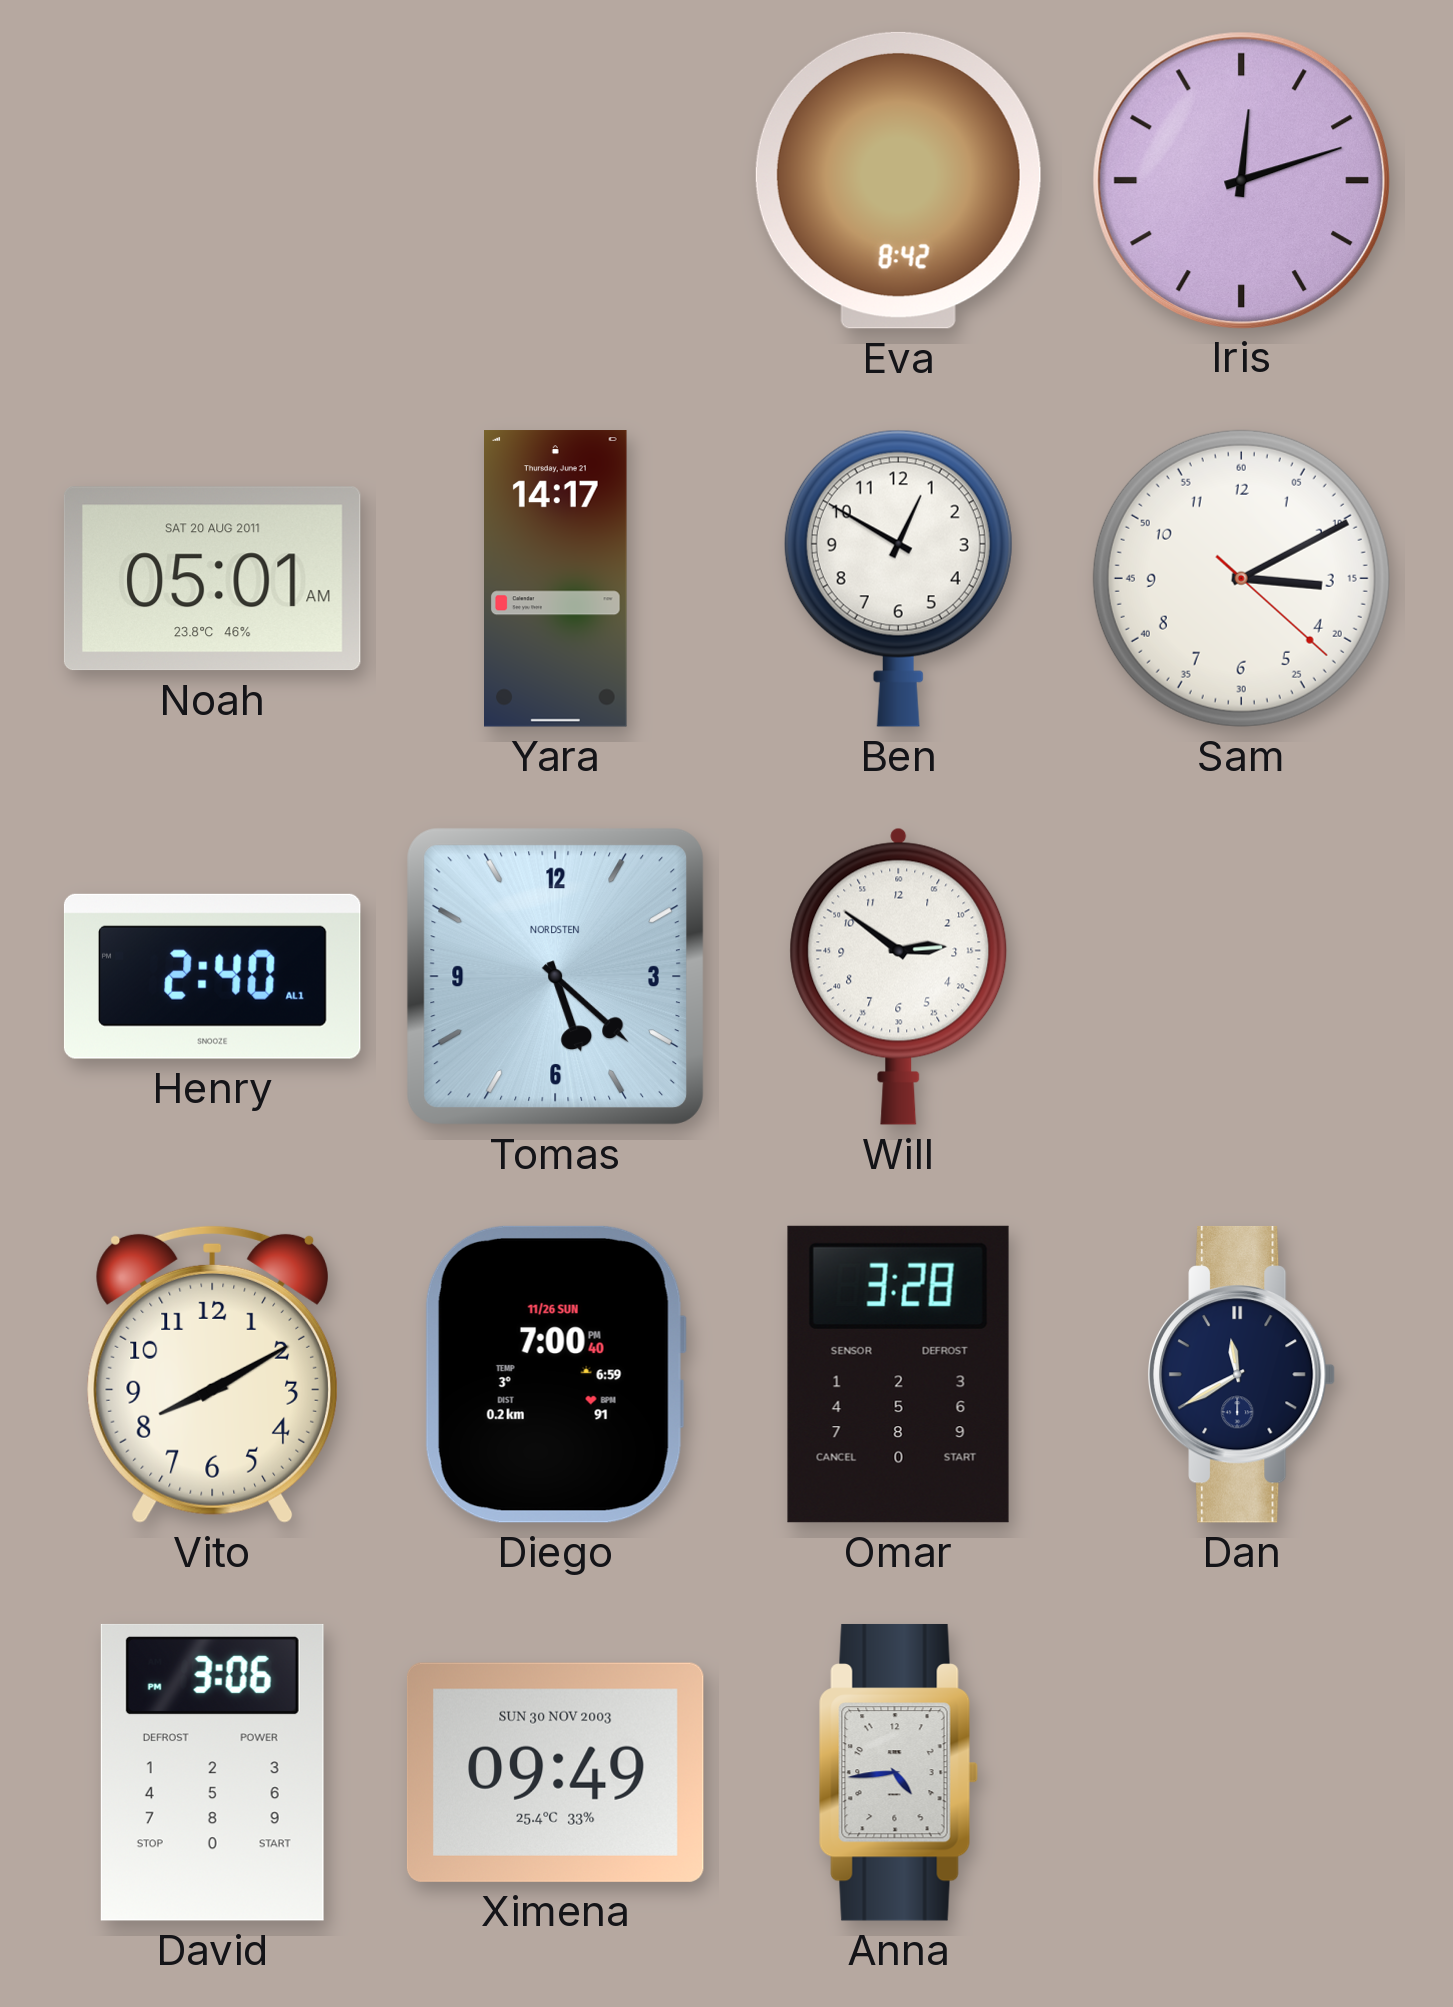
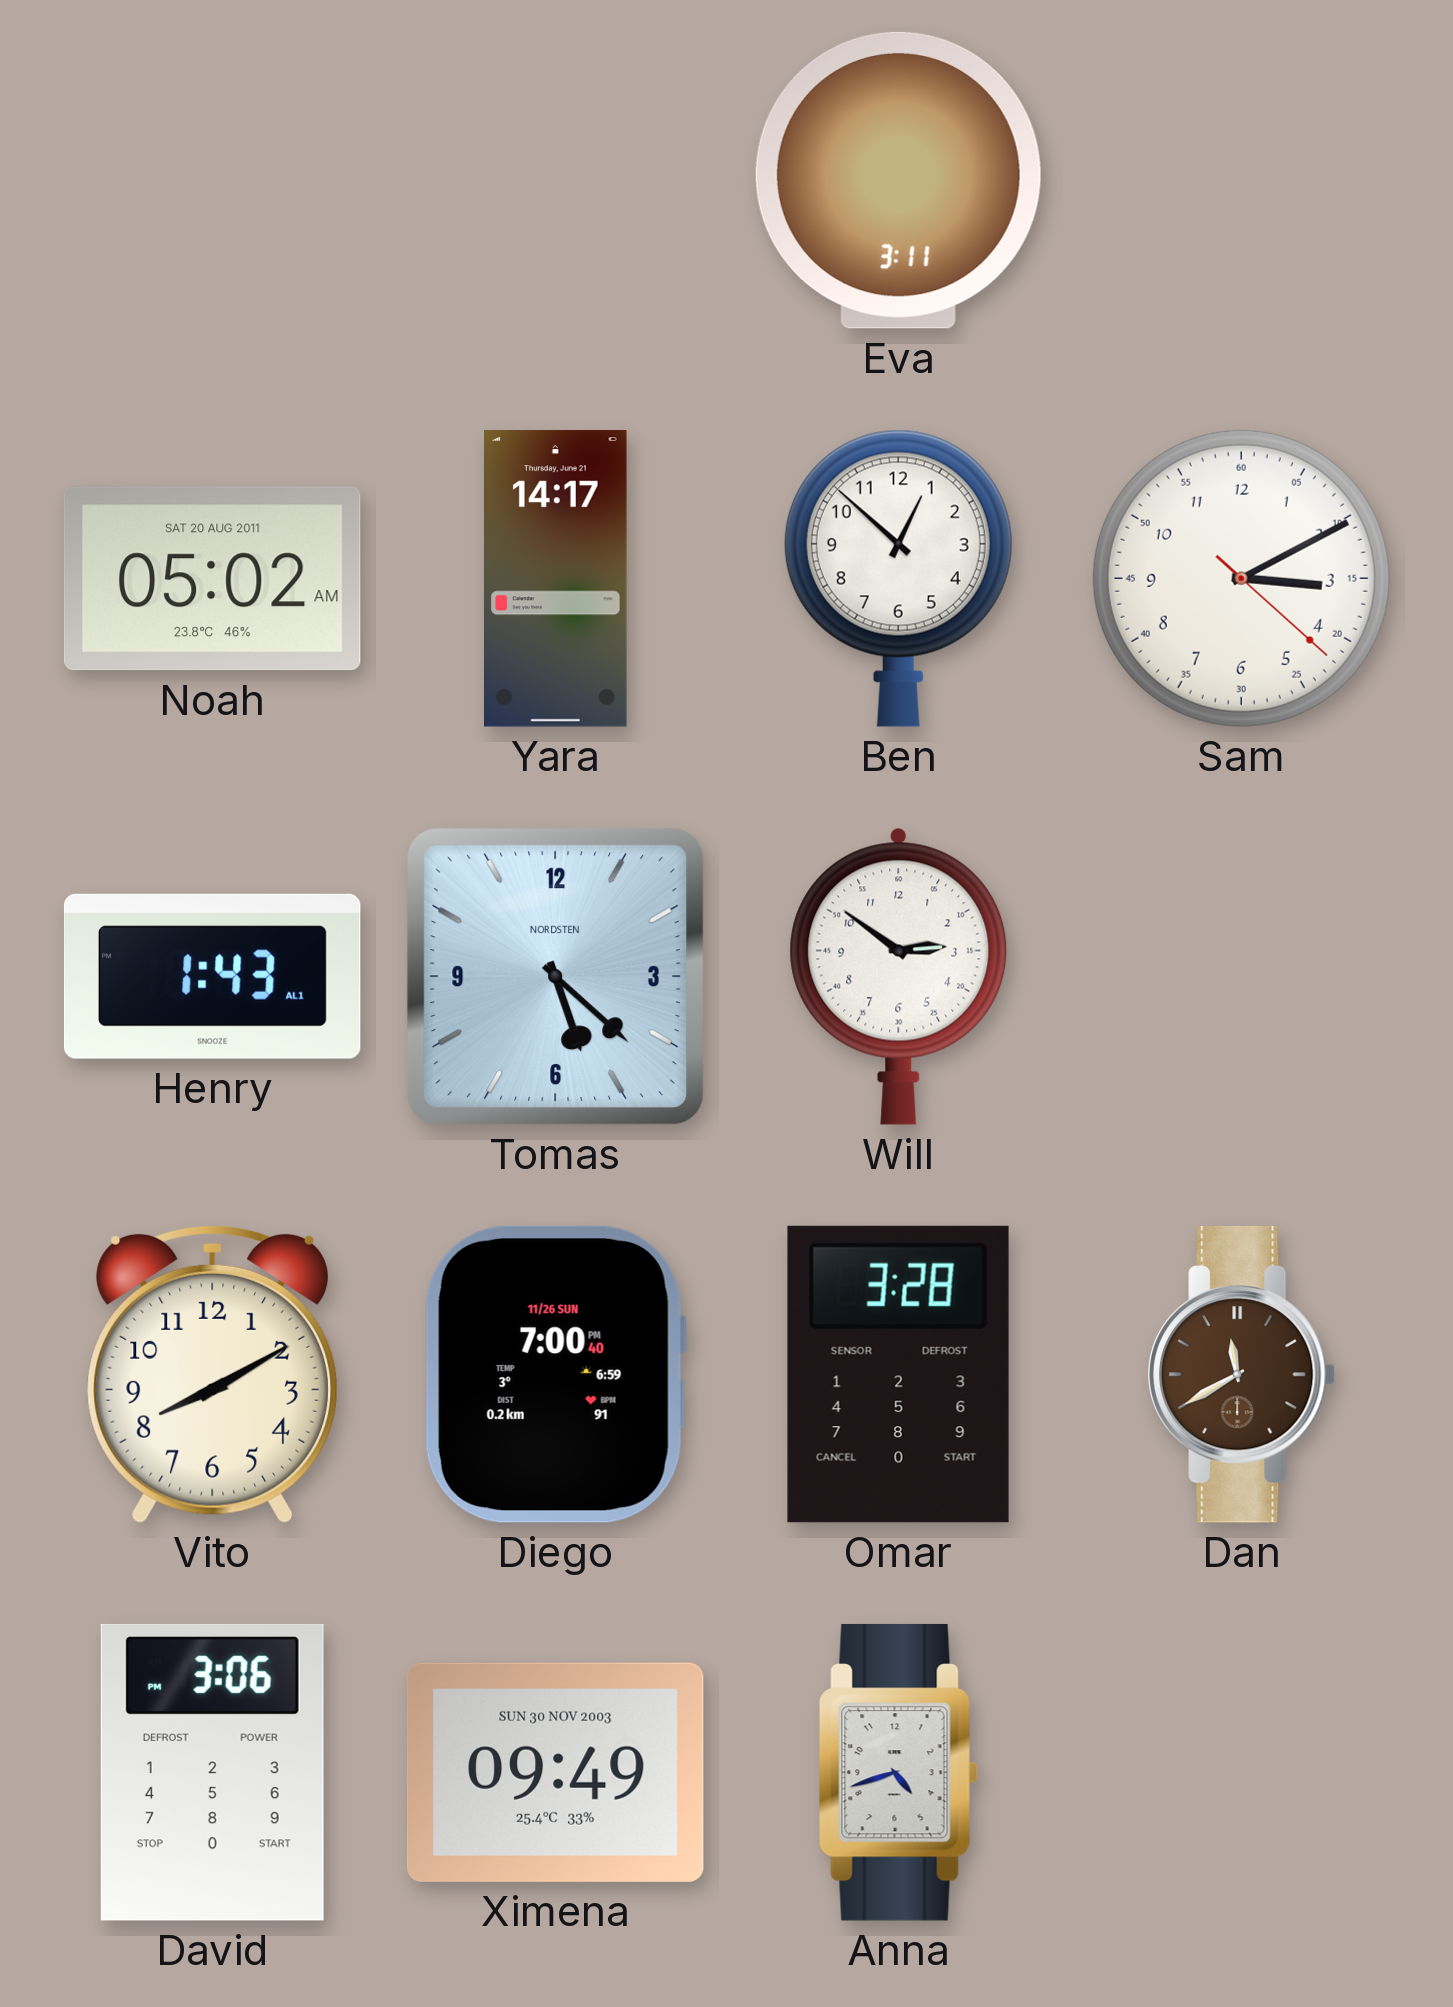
Eva: 8:42 -> 3:11
Iris: 12:12 -> none
Noah: 05:01 -> 05:02
Ben: 12:50 -> 12:52
Henry: 2:40 -> 1:43
Dan dial: navy -> brown
Anna: 4:44 -> 4:42
